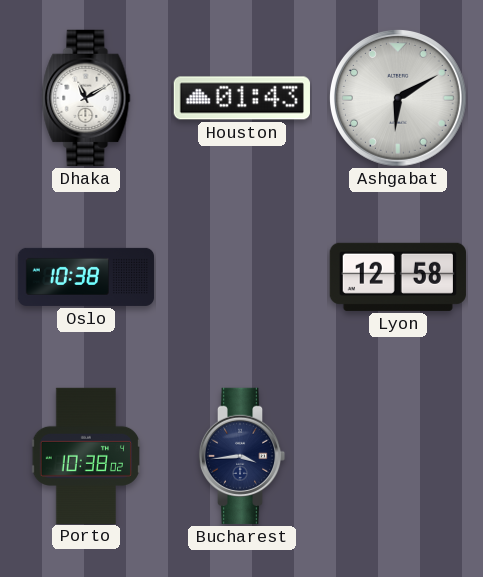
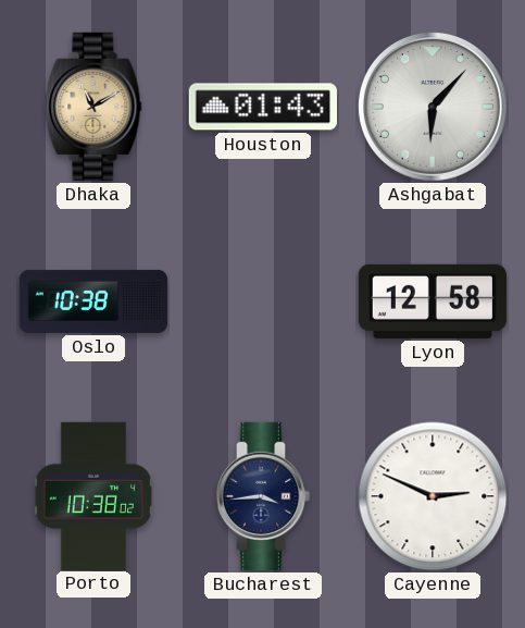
Dhaka dial: white -> champagne
Ashgabat: 6:10 -> 6:07
Cayenne: none -> 2:49
